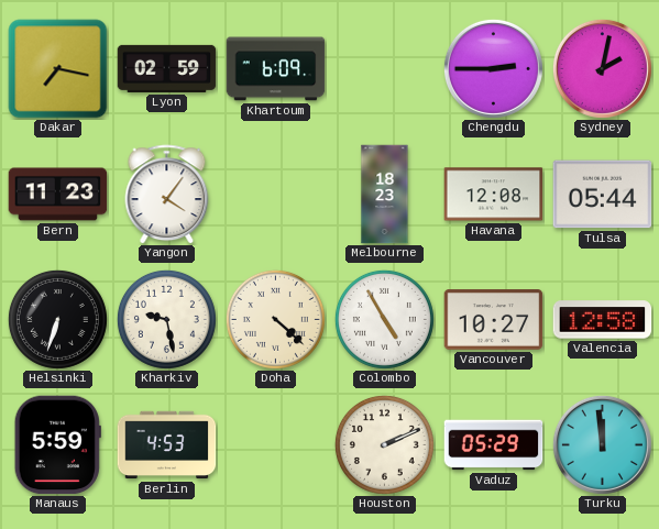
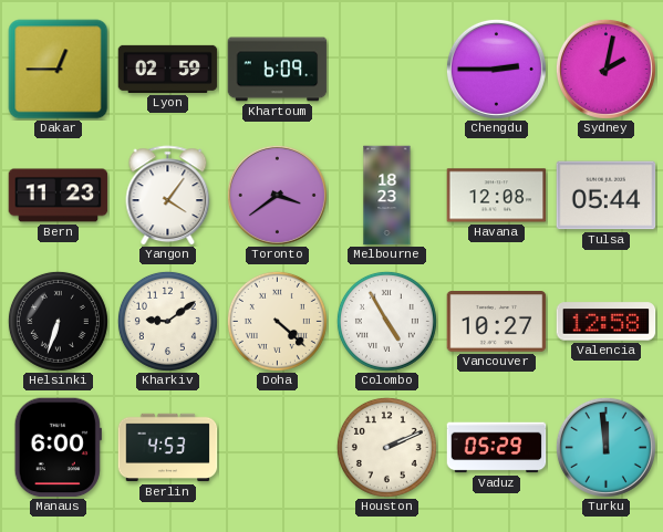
Dakar: 7:17 -> 12:45
Toronto: none -> 3:39
Kharkiv: 9:28 -> 9:09
Manaus: 5:59 -> 6:00
